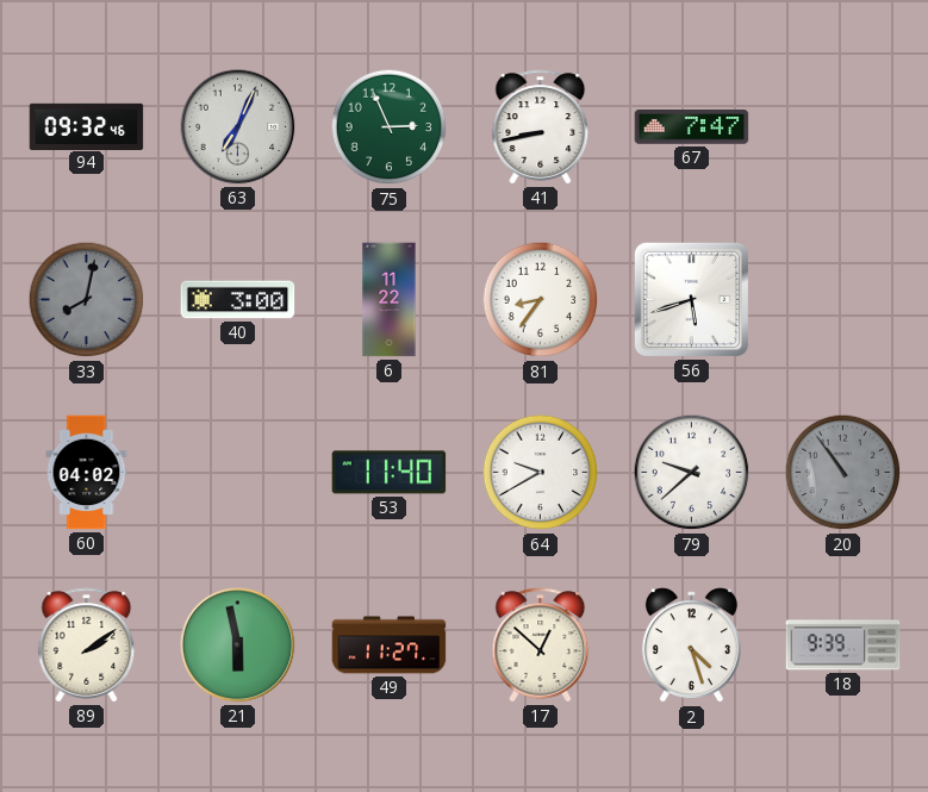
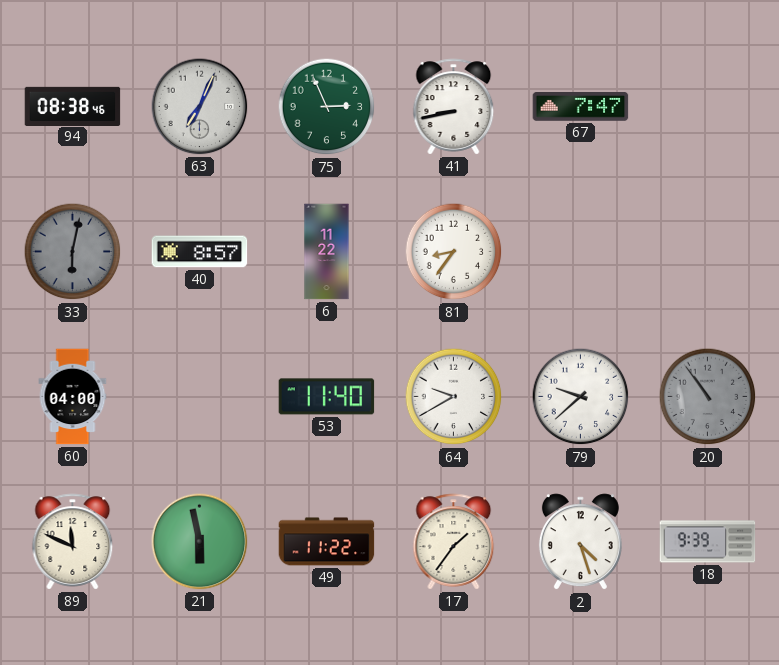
94: 09:32 -> 08:38
33: 8:02 -> 6:02
40: 3:00 -> 8:57
56: 5:42 -> none
60: 04:02 -> 04:00
89: 2:09 -> 11:49
49: 11:27 -> 11:22
17: 12:52 -> 1:36
